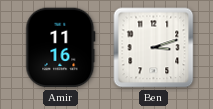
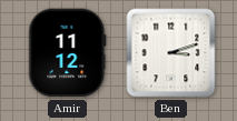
Amir: 11:16 -> 11:12
